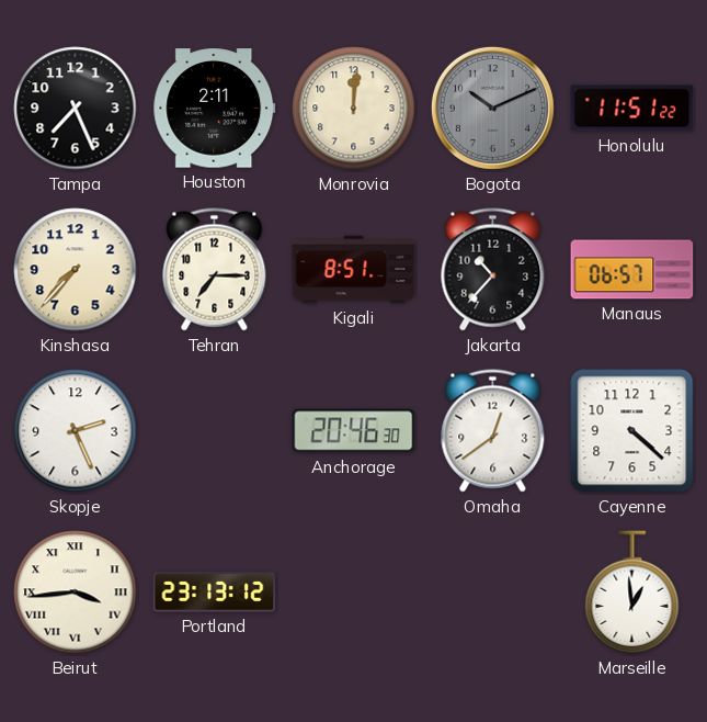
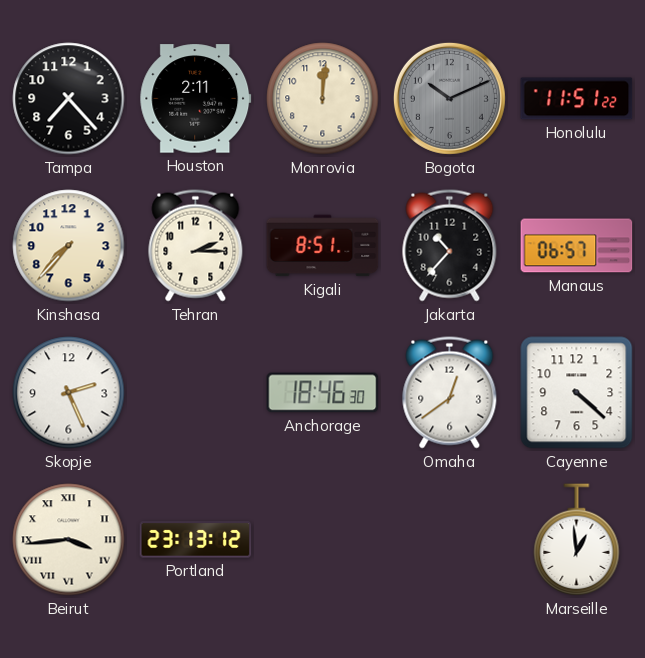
Tampa: 7:26 -> 7:23
Tehran: 7:15 -> 2:15
Anchorage: 20:46 -> 18:46
